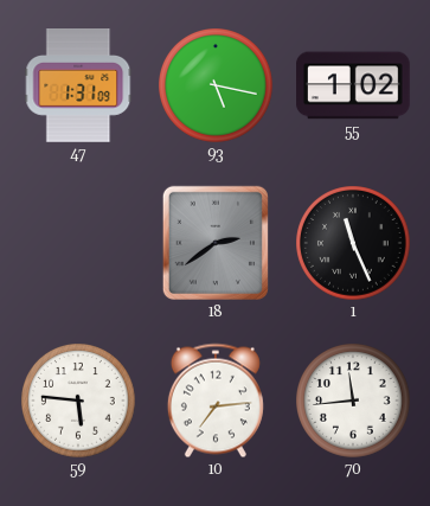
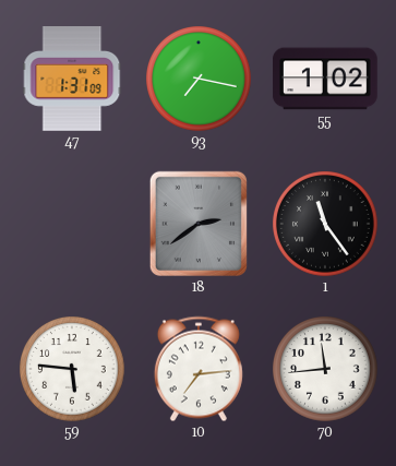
93: 5:17 -> 7:17
1: 11:26 -> 11:24
